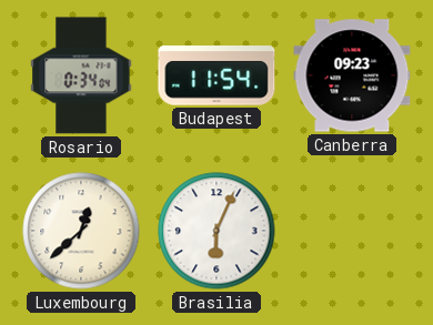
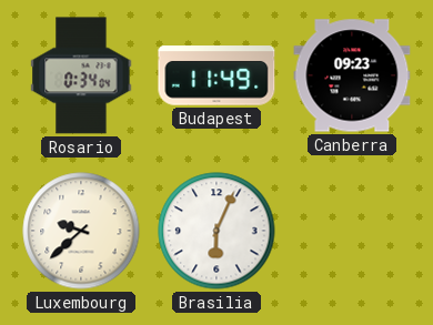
Budapest: 11:54 -> 11:49
Luxembourg: 12:38 -> 9:38
